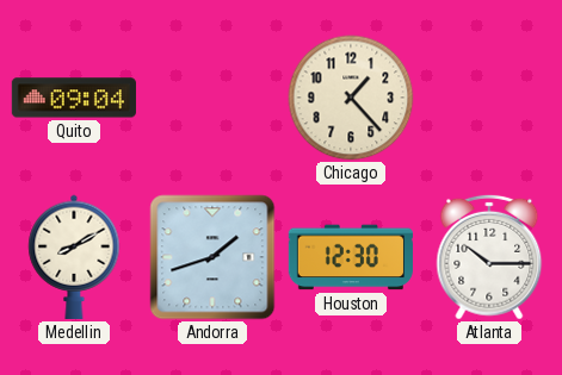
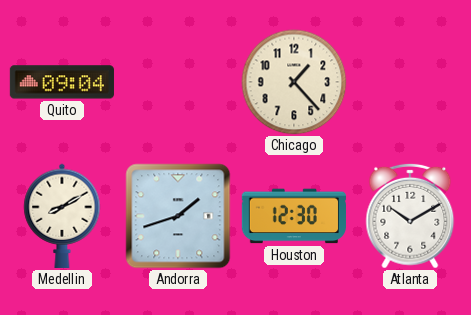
Atlanta: 10:15 -> 10:10
